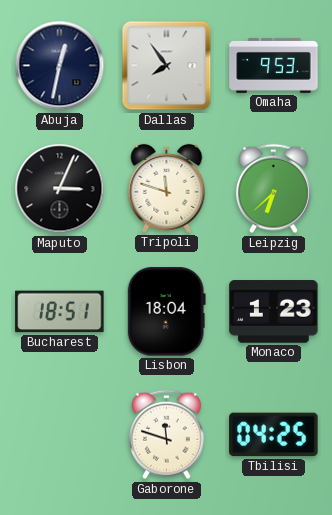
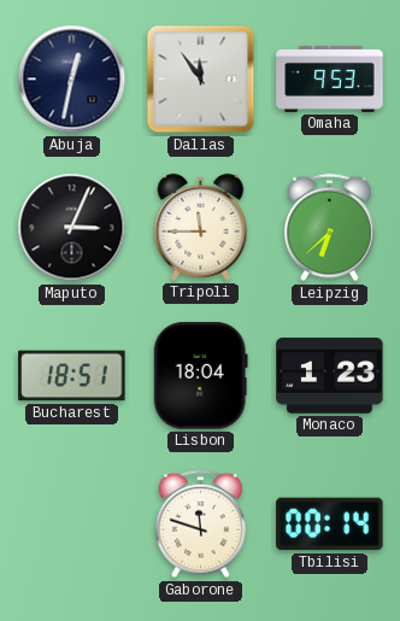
Dallas: 7:54 -> 11:54
Tripoli: 11:48 -> 11:45
Tbilisi: 04:25 -> 00:14
